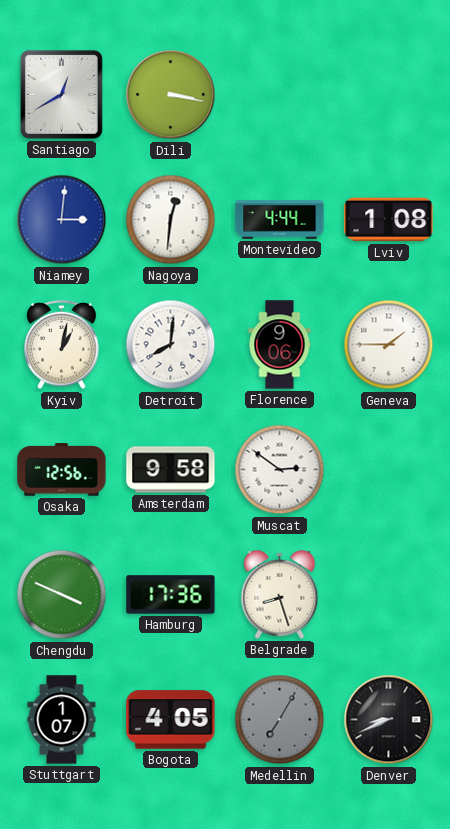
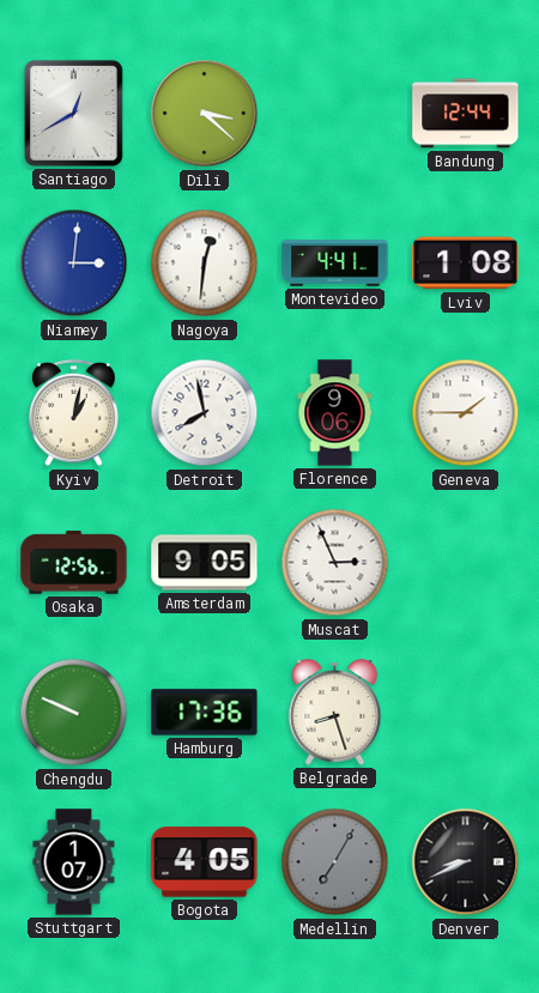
Dili: 3:17 -> 3:22
Bandung: none -> 12:44
Montevideo: 4:44 -> 4:41
Detroit: 8:01 -> 7:58
Amsterdam: 9:58 -> 9:05
Muscat: 2:51 -> 2:56
Chengdu: 3:49 -> 9:49
